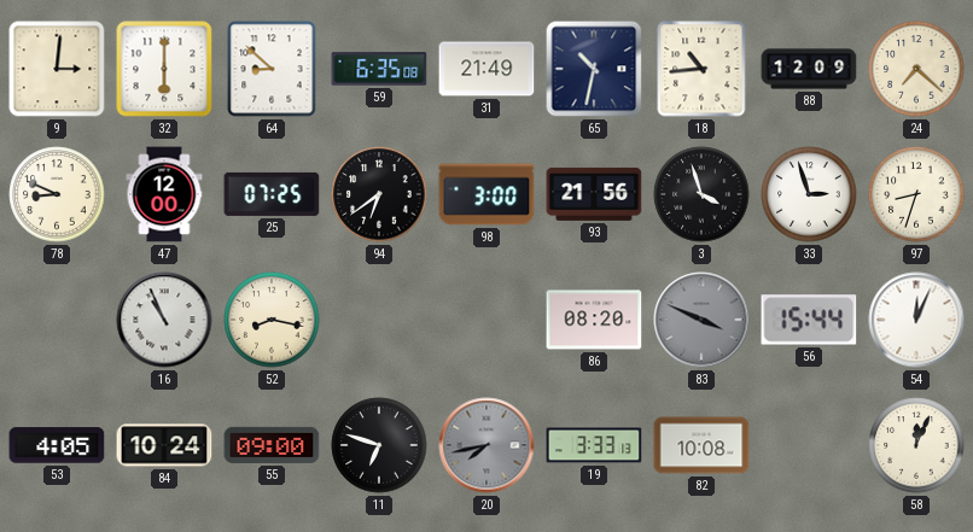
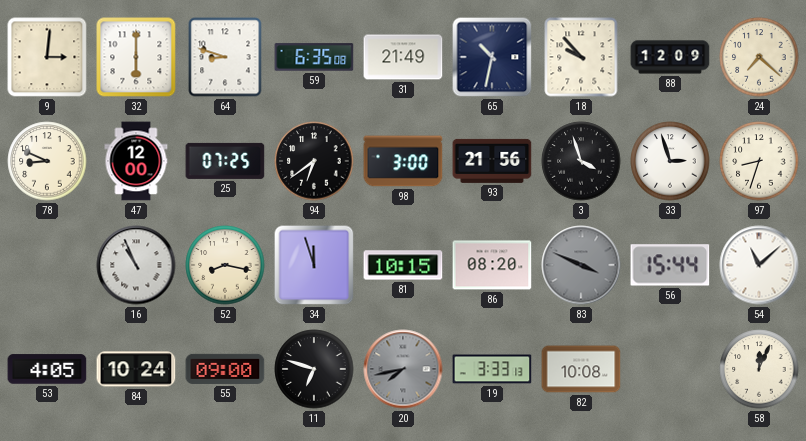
64: 8:52 -> 8:48
18: 10:44 -> 9:53
34: none -> 11:57
81: none -> 10:15
54: 12:04 -> 11:08
